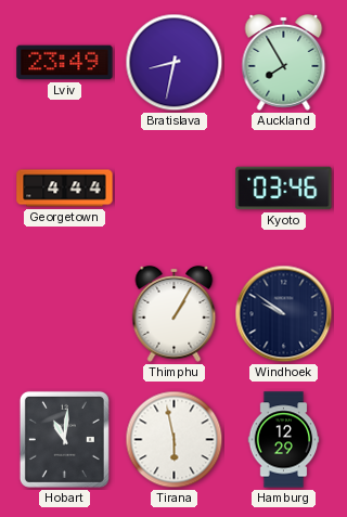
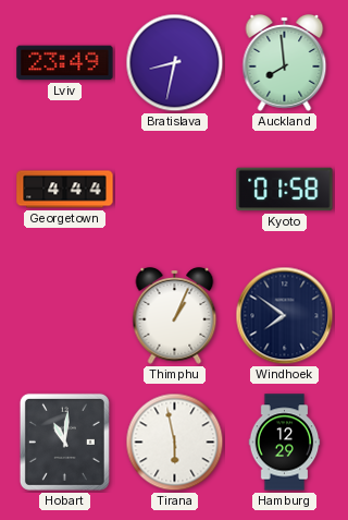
Auckland: 7:55 -> 7:59
Kyoto: 03:46 -> 01:58
Thimphu: 1:05 -> 1:04
Windhoek: 9:51 -> 7:51
